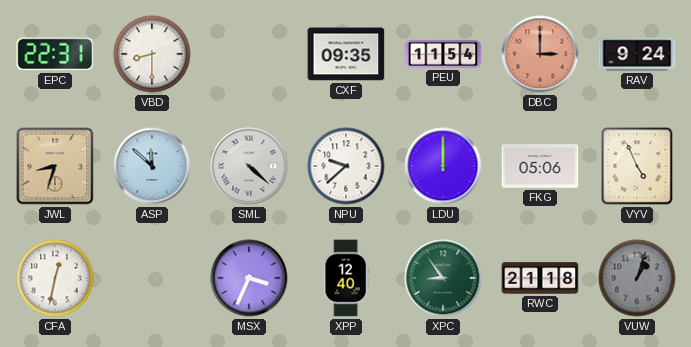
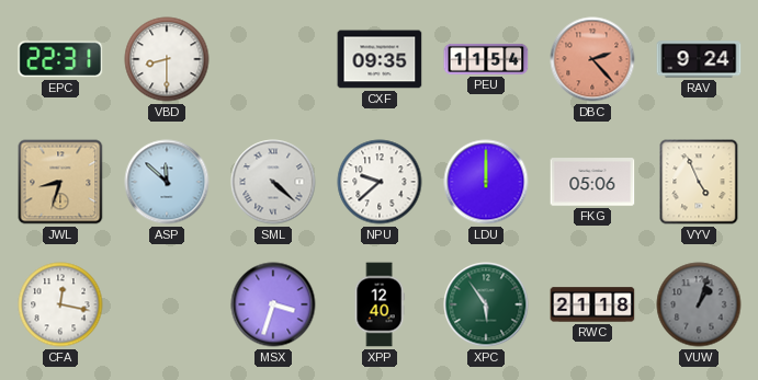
DBC: 3:00 -> 2:23
CFA: 12:32 -> 12:17
MSX: 3:34 -> 3:33
XPC: 8:54 -> 5:54
